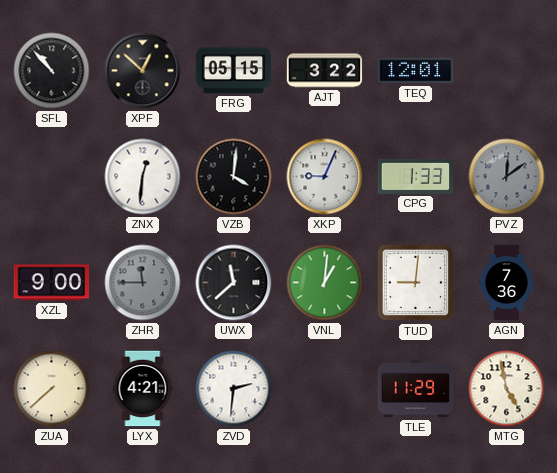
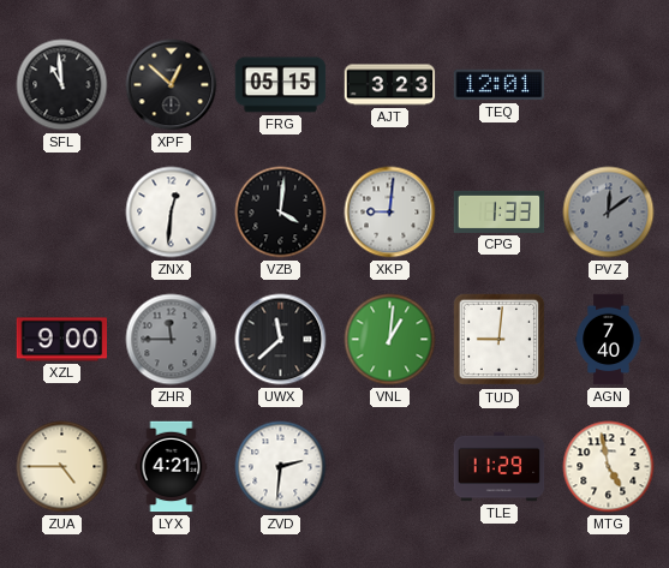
SFL: 10:53 -> 10:59
AJT: 3:22 -> 3:23
XKP: 9:04 -> 9:01
AGN: 7:36 -> 7:40
ZUA: 7:38 -> 4:45
